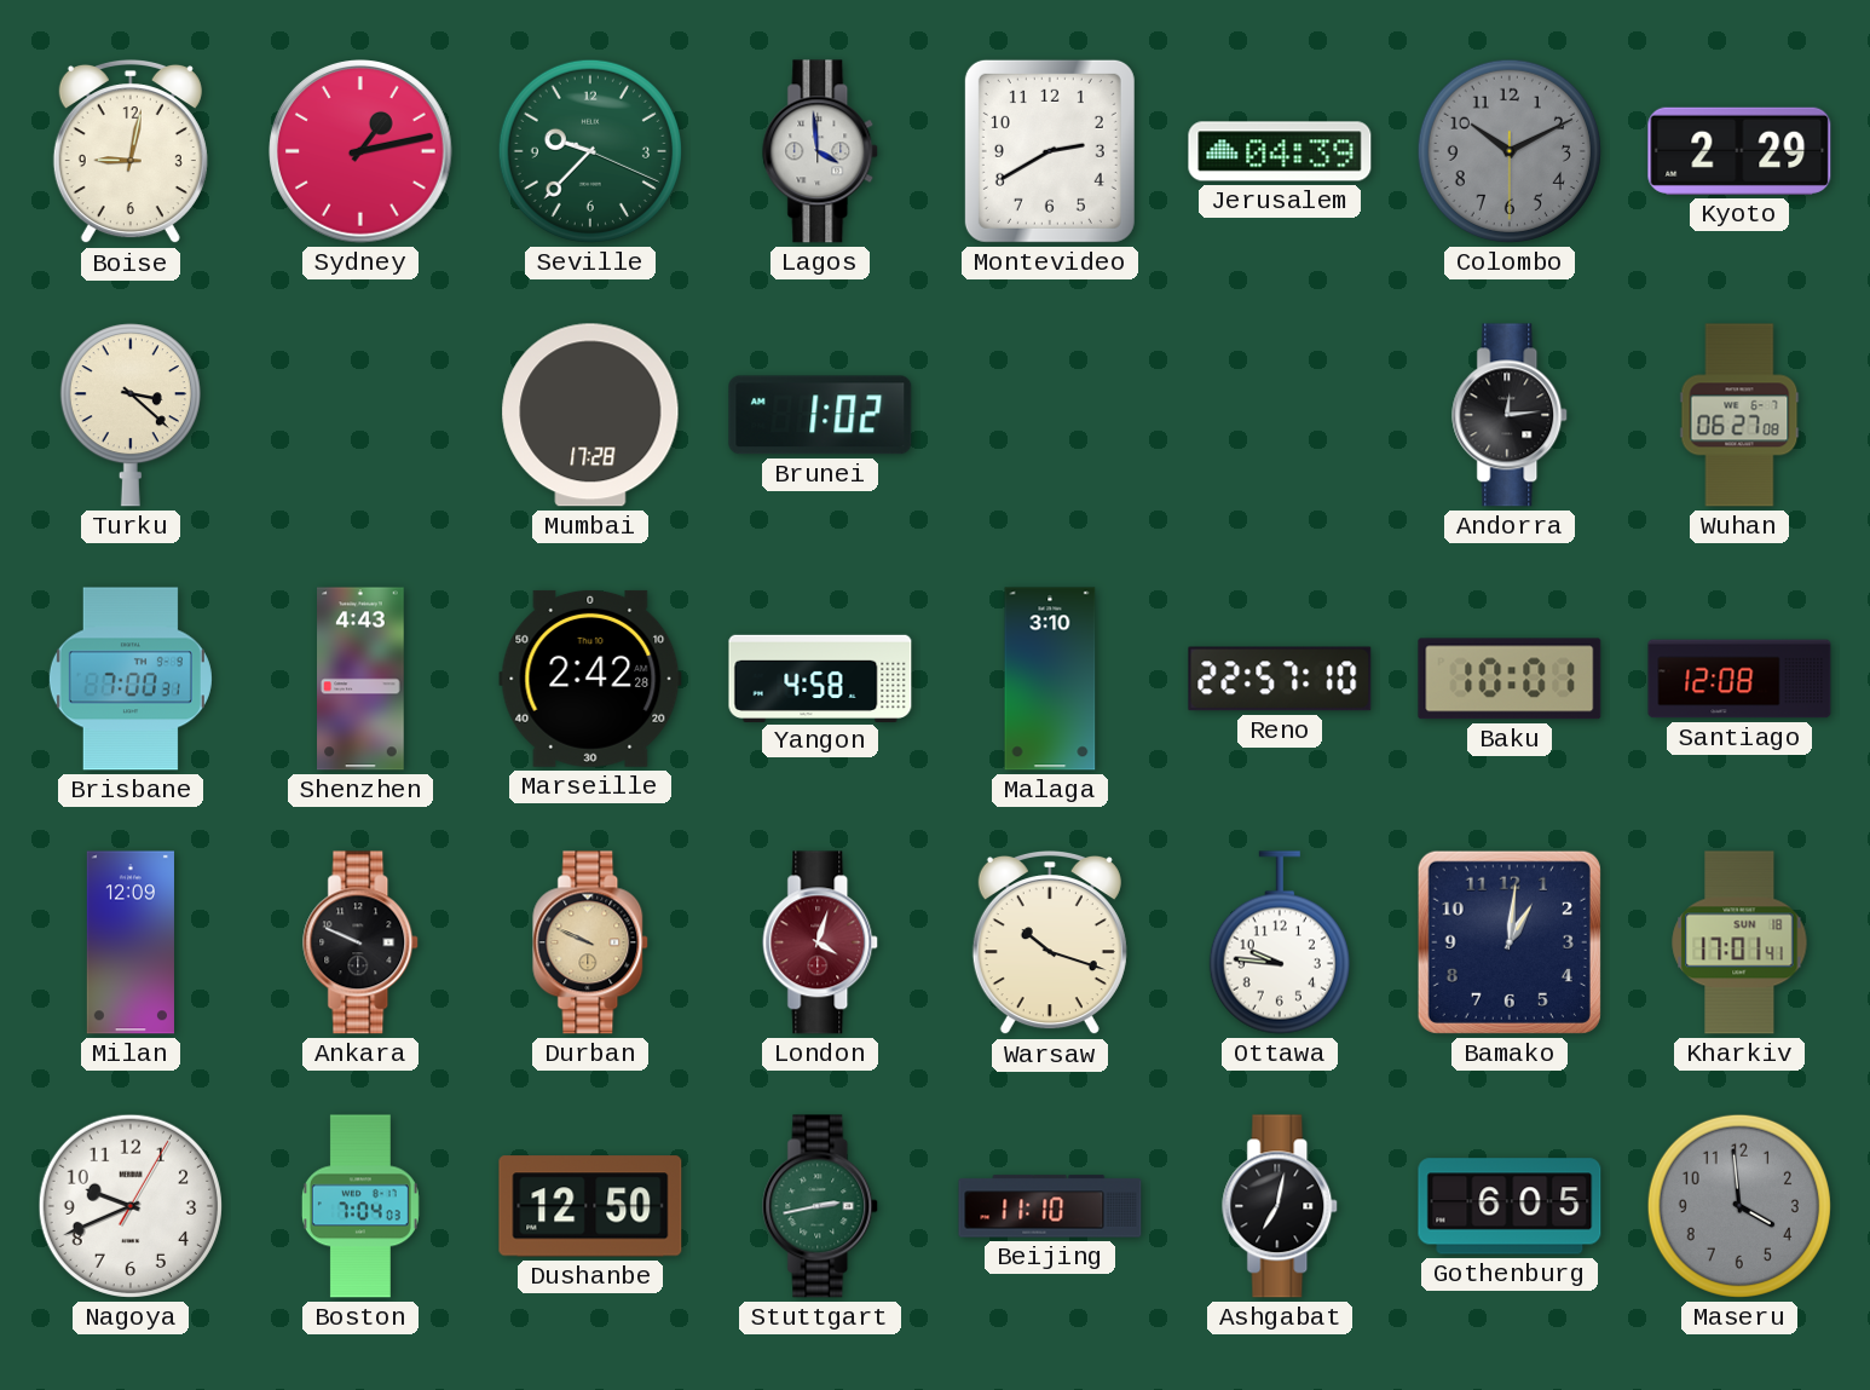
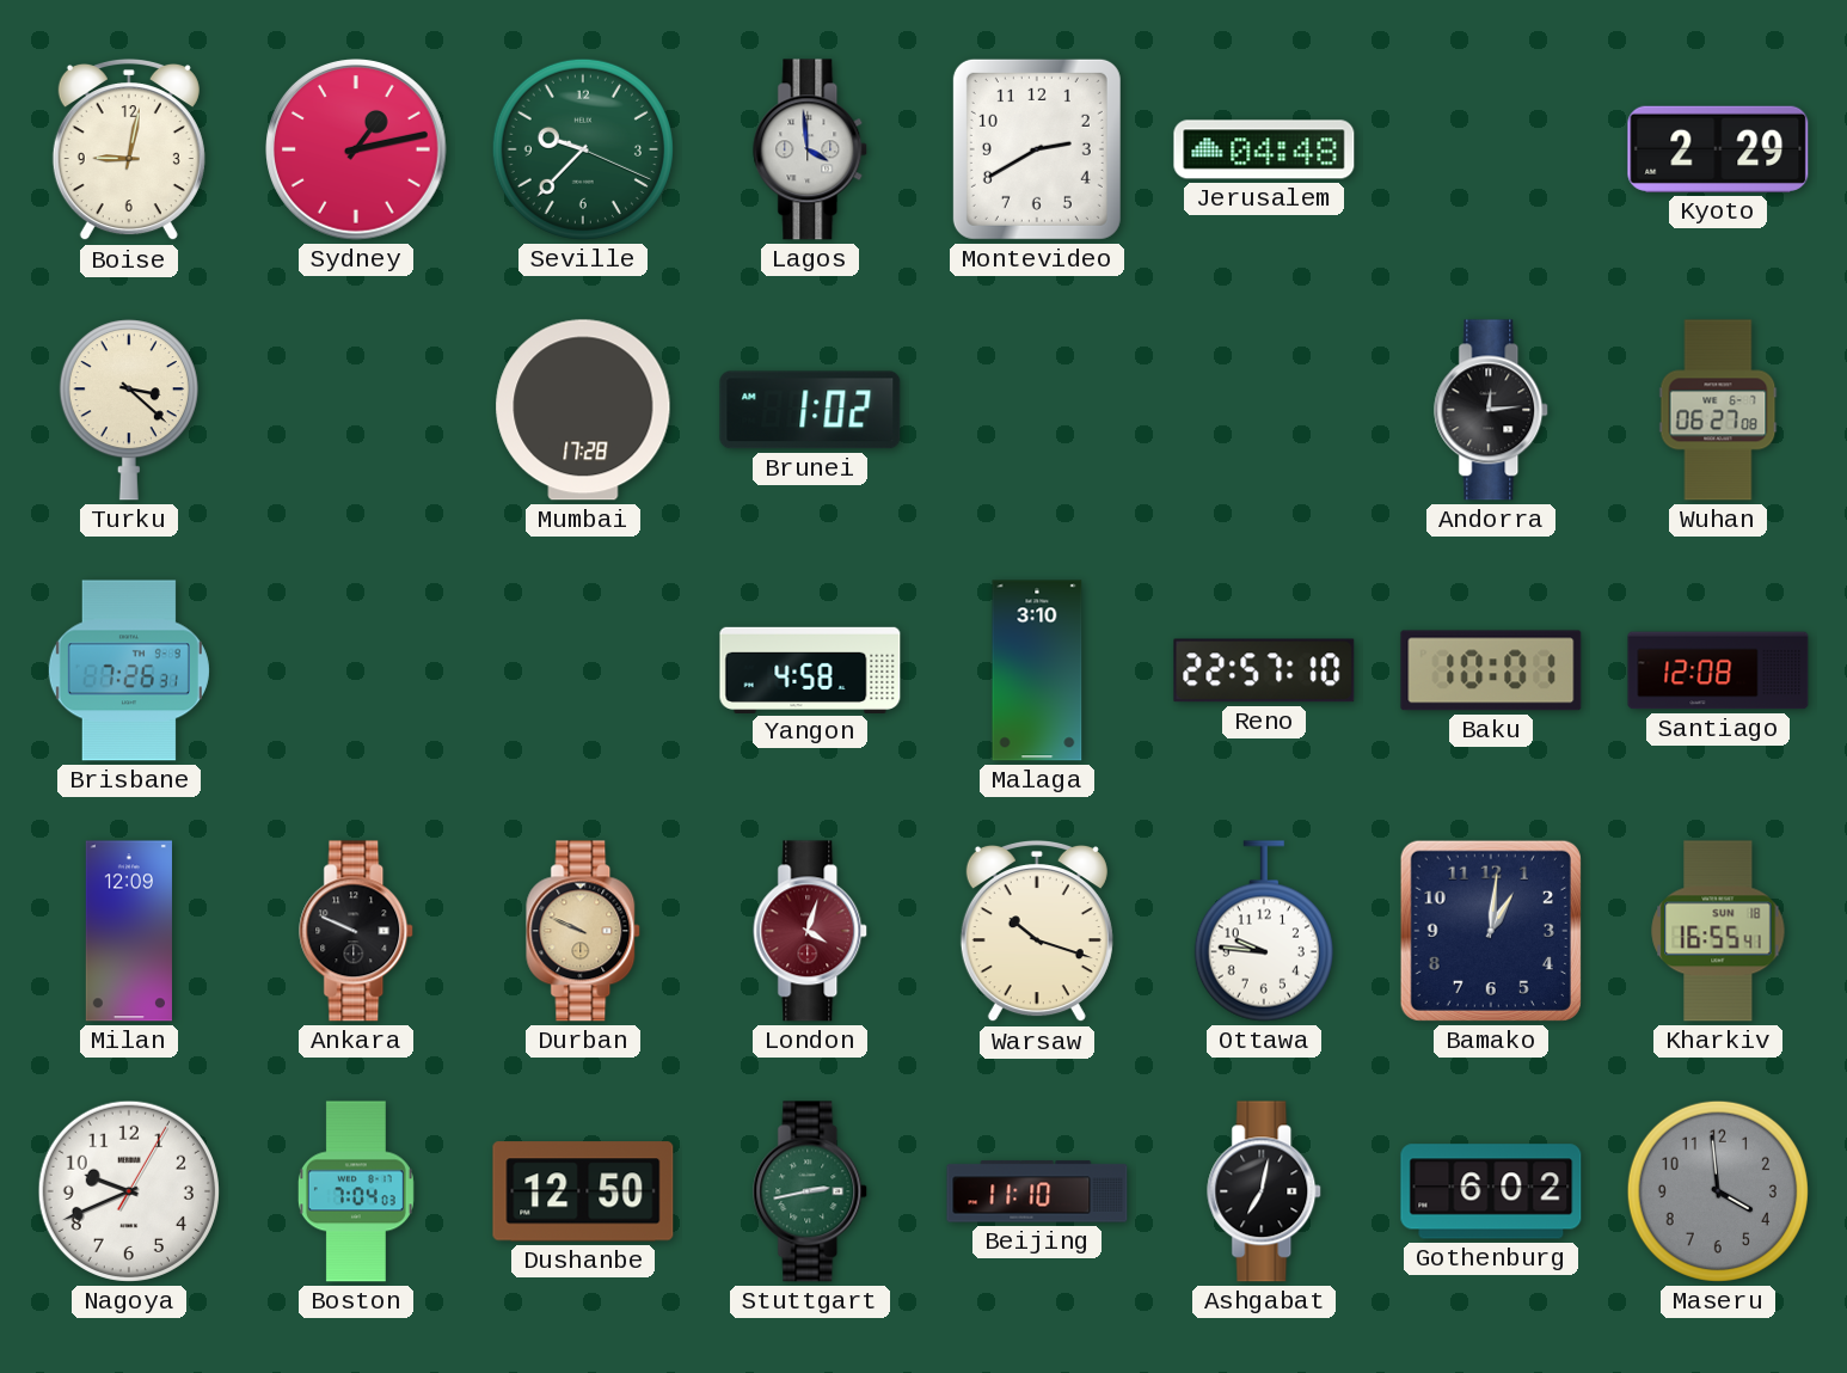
Jerusalem: 04:39 -> 04:48
Colombo: 10:10 -> none
Brisbane: 7:00 -> 7:26
Shenzhen: 4:43 -> none
Marseille: 2:42 -> none
Kharkiv: 17:01 -> 16:55
Gothenburg: 6:05 -> 6:02
